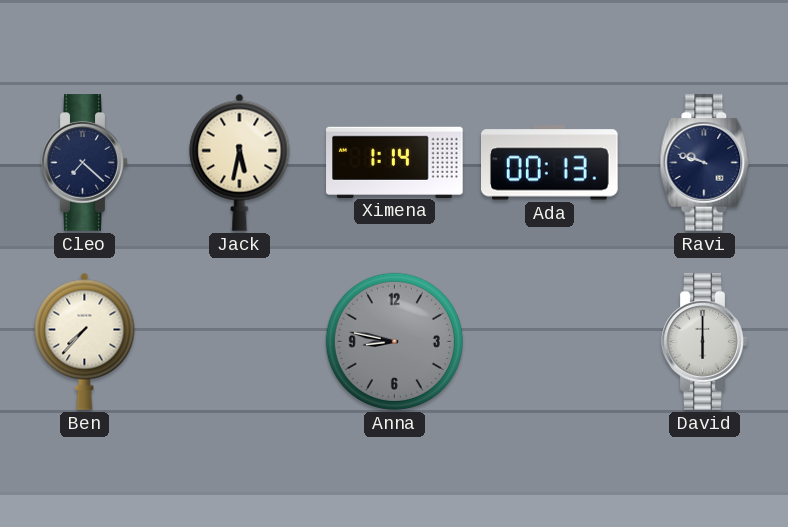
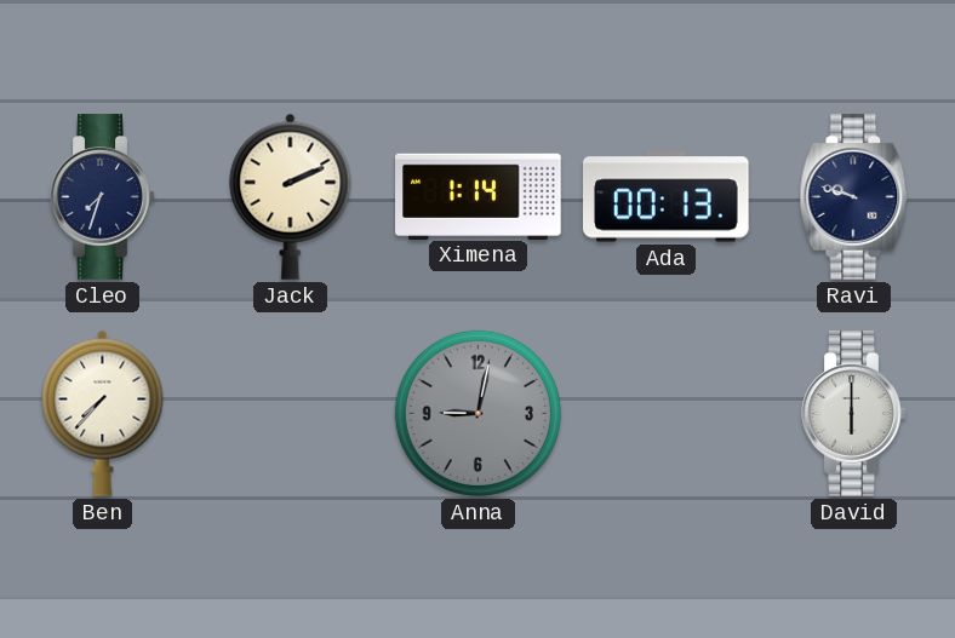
Cleo: 7:22 -> 7:33
Jack: 5:32 -> 2:11
Anna: 8:47 -> 9:02
